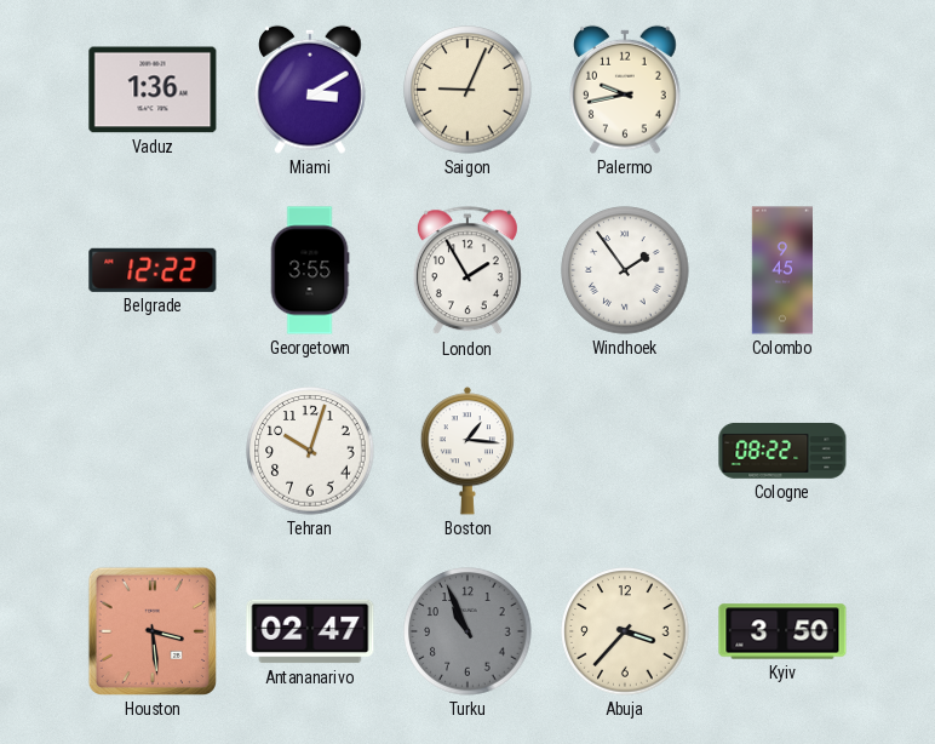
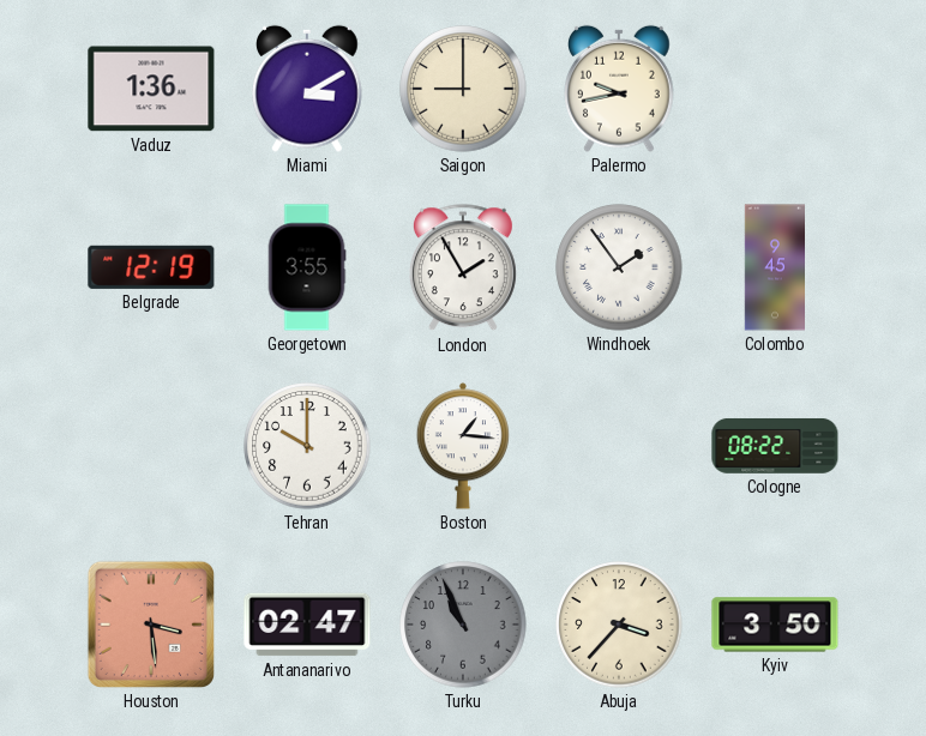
Saigon: 9:04 -> 9:00
Belgrade: 12:22 -> 12:19
Tehran: 10:03 -> 10:00
